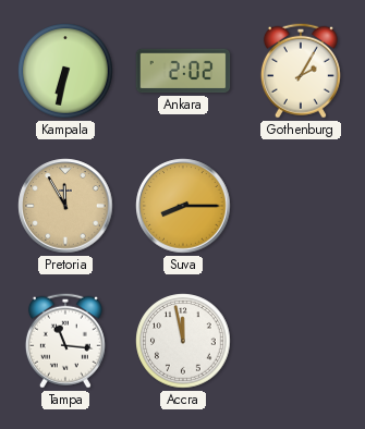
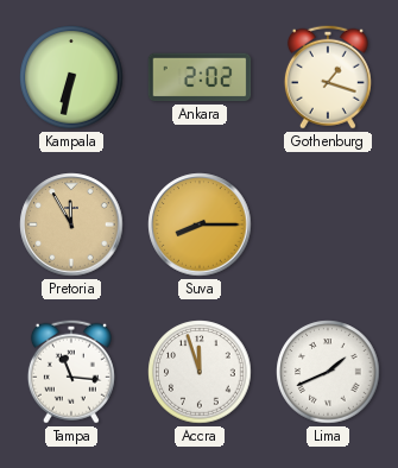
Gothenburg: 2:05 -> 1:18
Accra: 11:58 -> 11:57
Lima: none -> 1:41
